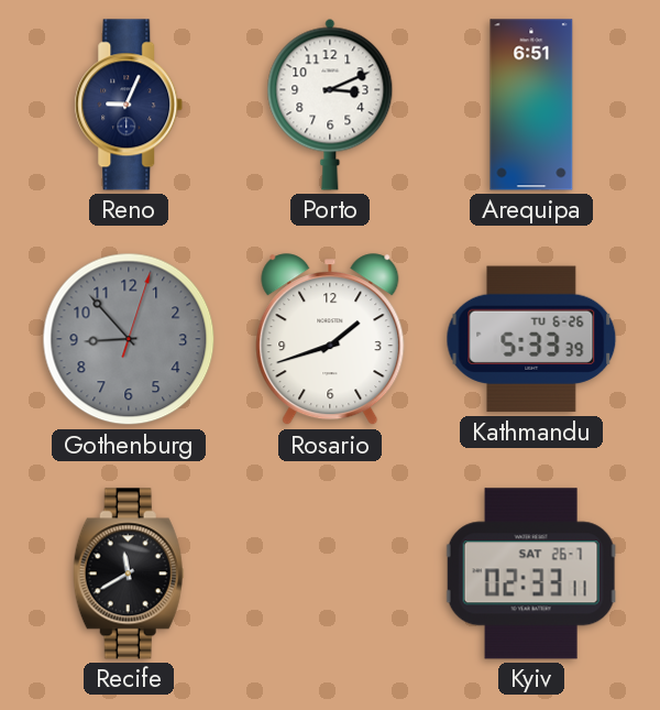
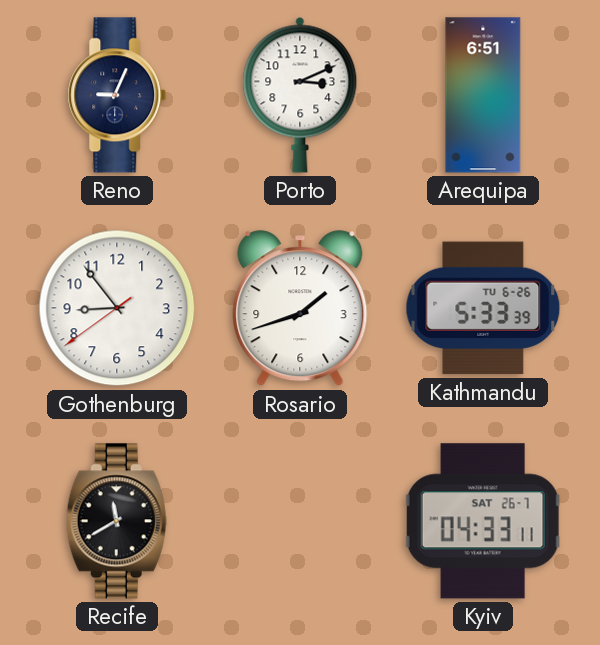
Gothenburg: 8:53:03 -> 8:53:39
Gothenburg dial: grey -> white
Kyiv: 02:33 -> 04:33
